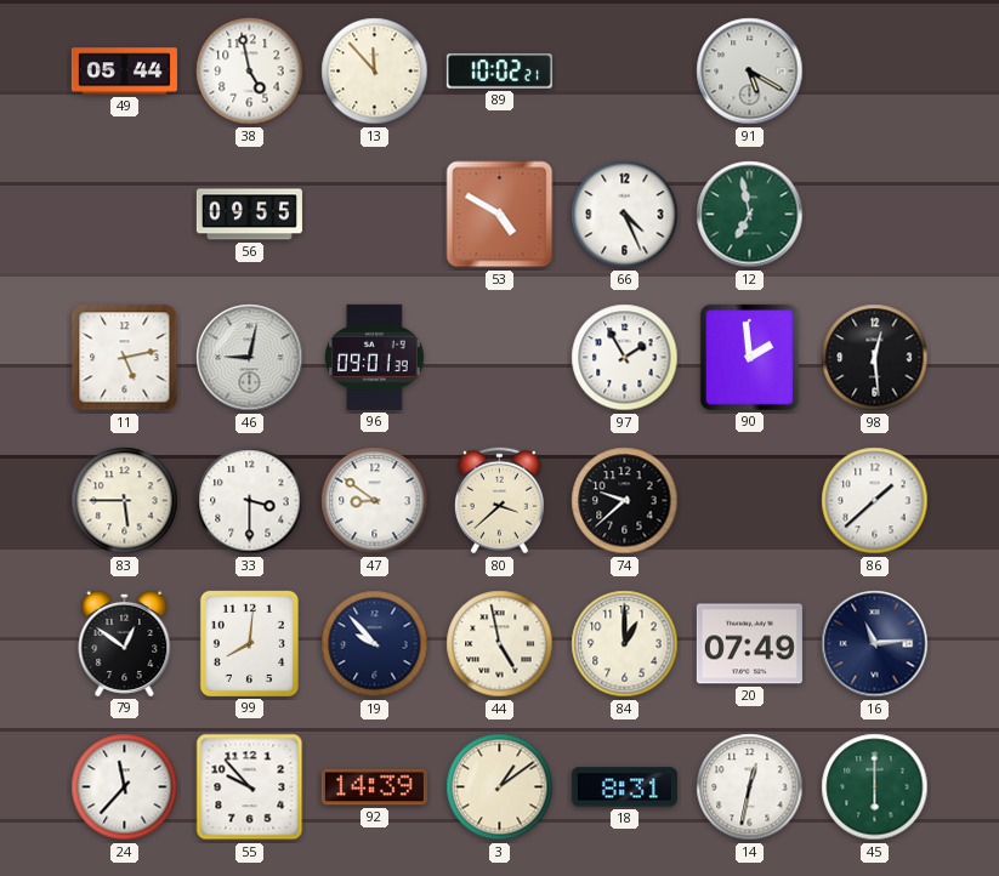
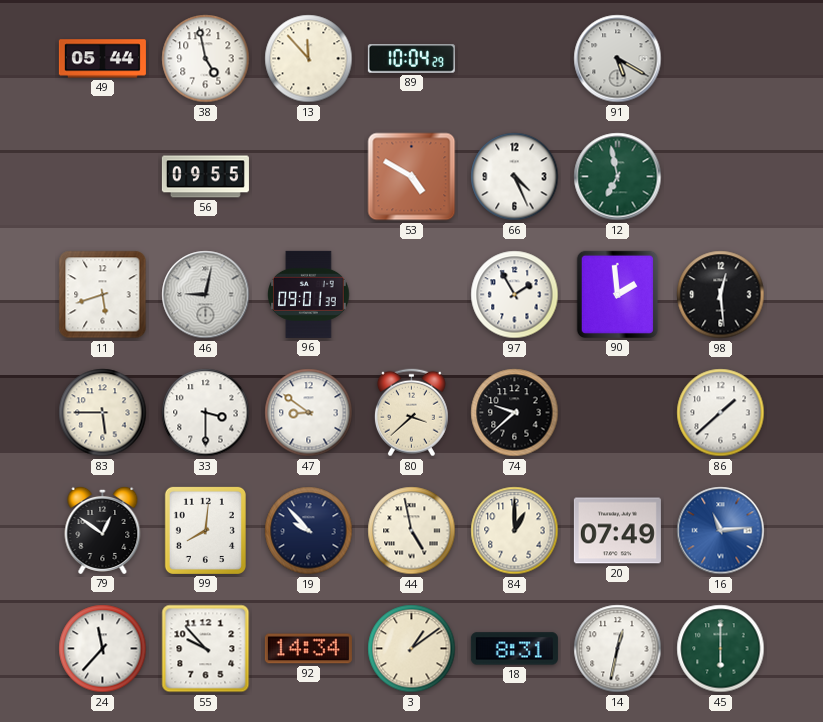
89: 10:02 -> 10:04
11: 5:13 -> 5:42
16 dial: navy -> blue
92: 14:39 -> 14:34
